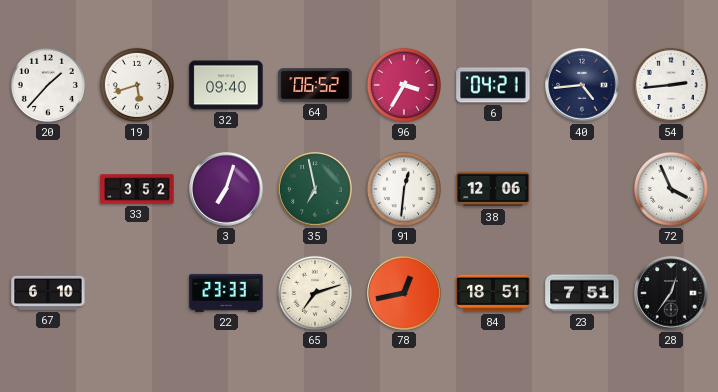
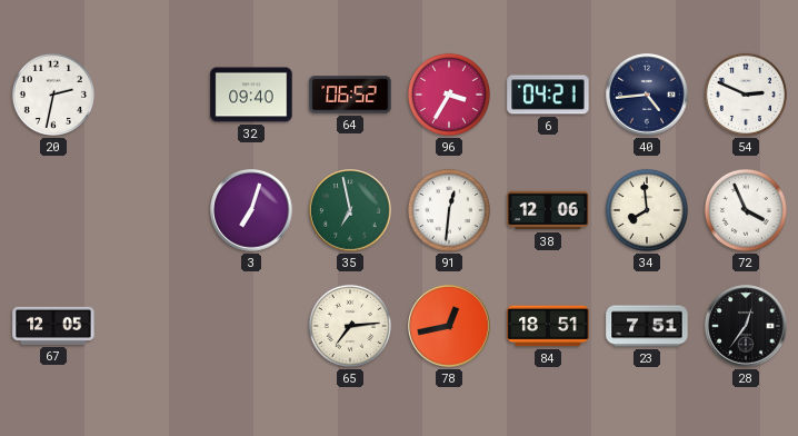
20: 1:37 -> 2:32
19: 5:42 -> none
54: 2:44 -> 2:49
33: 3:52 -> none
34: none -> 7:59
67: 6:10 -> 12:05
22: 23:33 -> none
65: 7:12 -> 7:14
